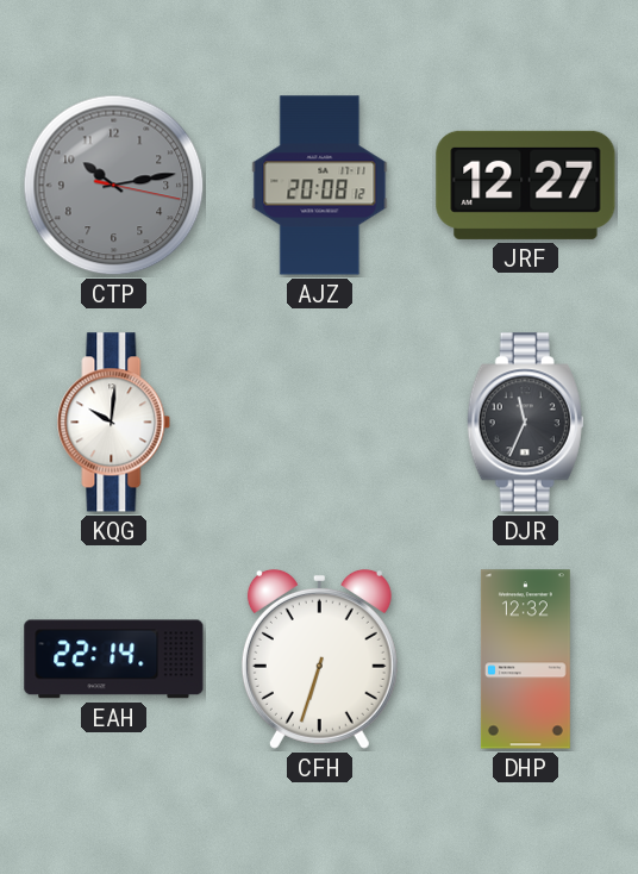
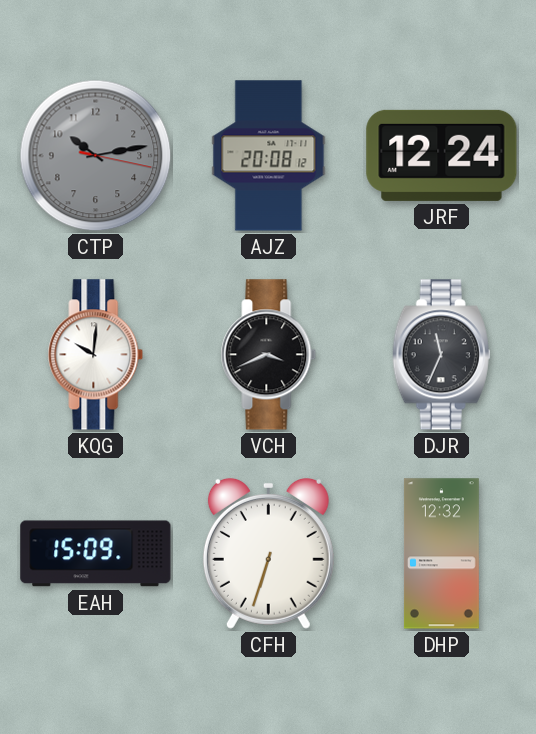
JRF: 12:27 -> 12:24
VCH: none -> 3:41
EAH: 22:14 -> 15:09
